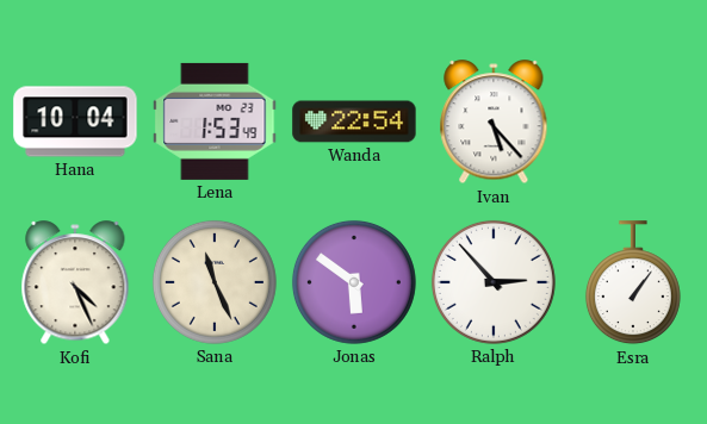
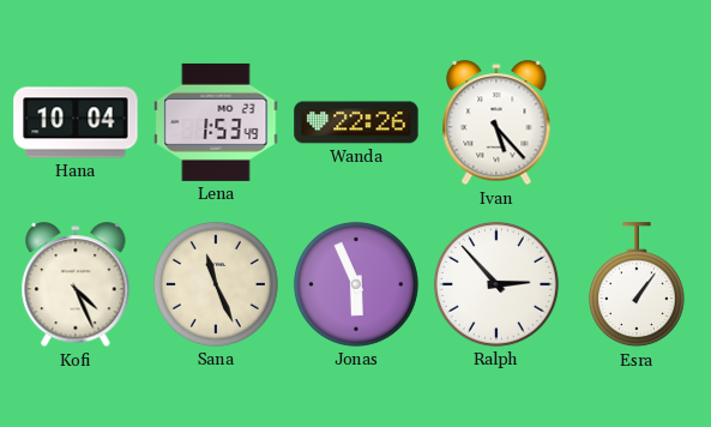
Wanda: 22:54 -> 22:26
Jonas: 5:51 -> 5:56
